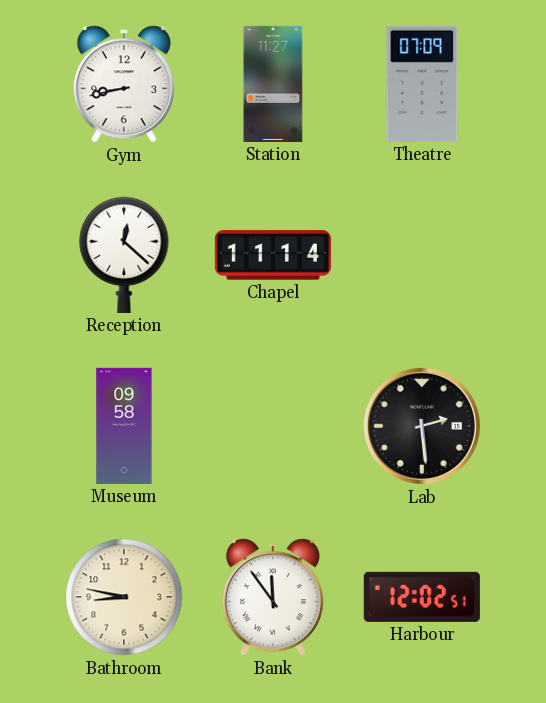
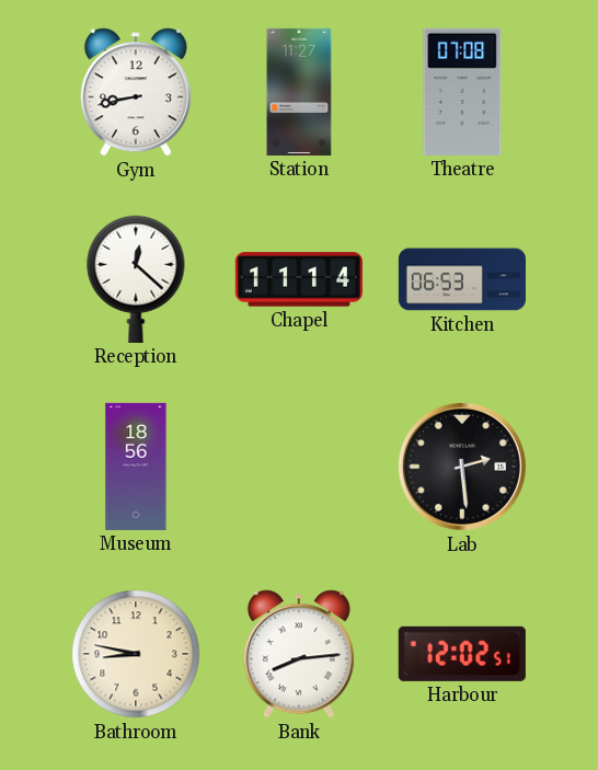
Theatre: 07:09 -> 07:08
Kitchen: none -> 06:53
Museum: 09:58 -> 18:56
Bank: 11:54 -> 8:14
